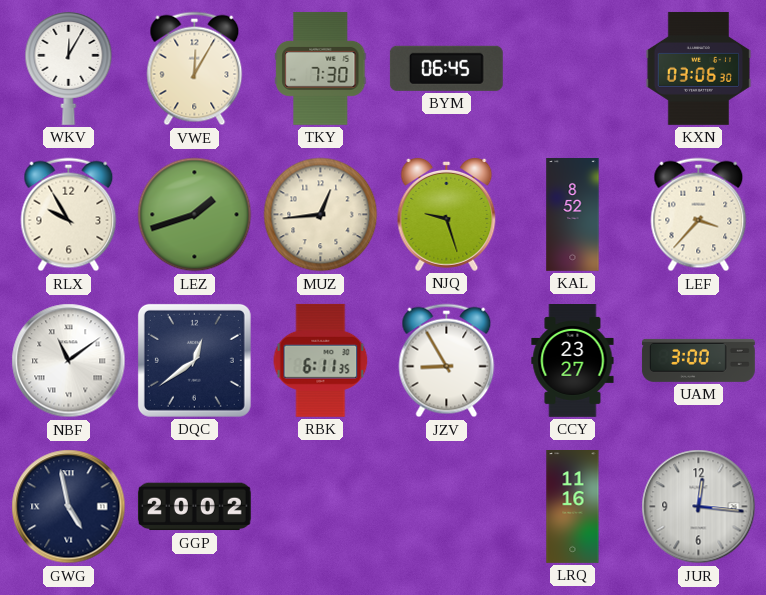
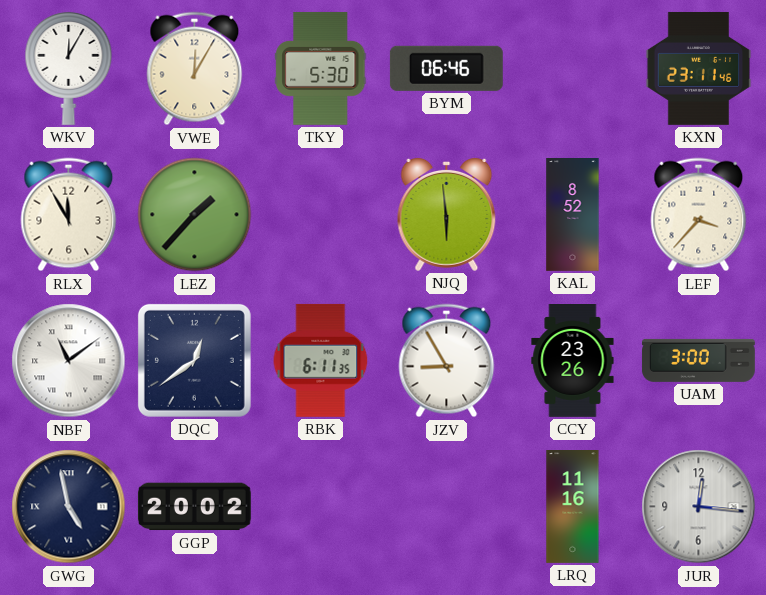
TKY: 7:30 -> 5:30
BYM: 06:45 -> 06:46
KXN: 03:06 -> 23:11
RLX: 9:55 -> 11:55
LEZ: 1:42 -> 1:37
MUZ: 12:44 -> none
NJQ: 9:27 -> 5:59
CCY: 23:27 -> 23:26
